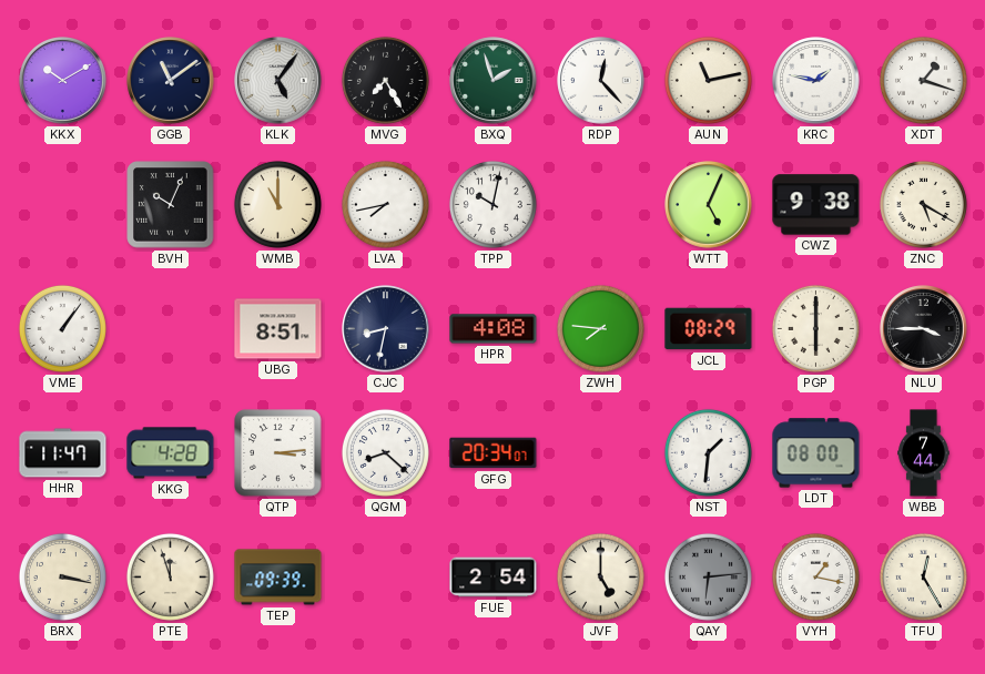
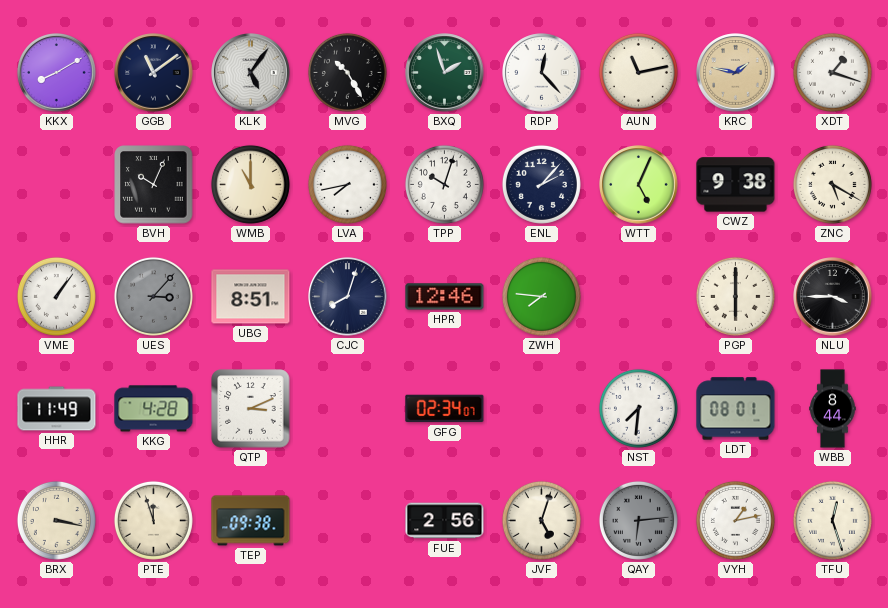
KKX: 10:10 -> 8:10
MVG: 7:25 -> 10:25
KRC dial: white -> champagne
TPP: 10:02 -> 10:03
ENL: none -> 2:07
UES: none -> 3:07
CJC: 8:32 -> 8:03
HPR: 4:08 -> 12:46
JCL: 08:29 -> none
HHR: 11:47 -> 11:49
QTP: 3:14 -> 3:11
QGM: 8:22 -> none
GFG: 20:34 -> 02:34
NST: 1:31 -> 7:31
LDT: 08:00 -> 08:01
WBB: 7:44 -> 8:44
TEP: 09:39 -> 09:38
FUE: 2:54 -> 2:56
JVF: 5:00 -> 5:03
VYH: 1:17 -> 1:13
TFU: 12:25 -> 12:27
